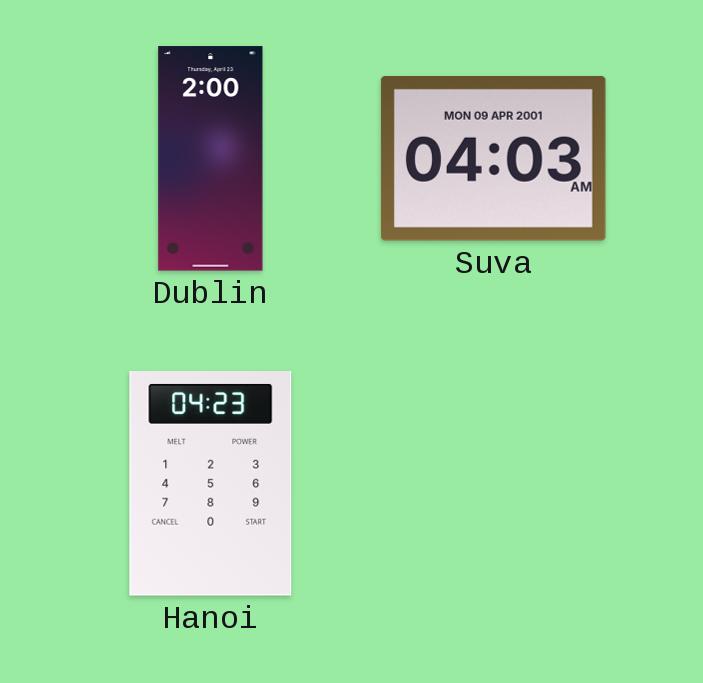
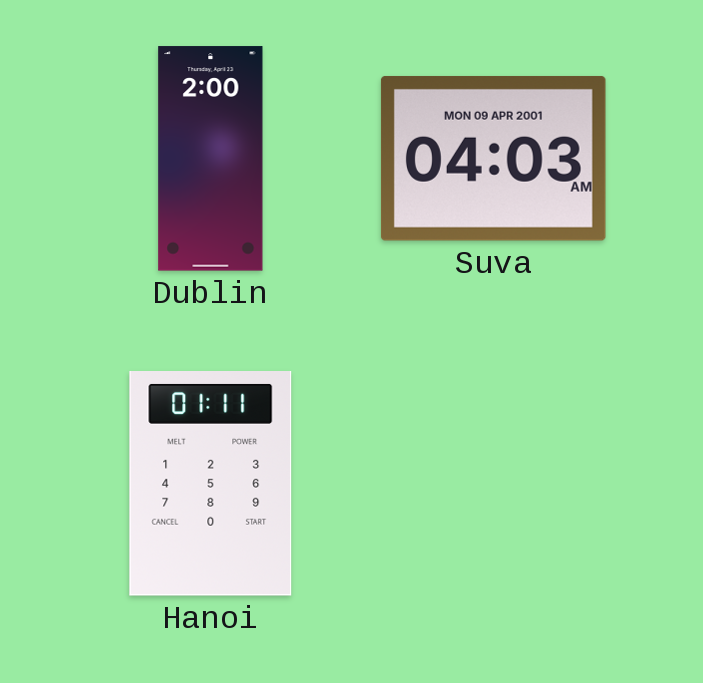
Hanoi: 04:23 -> 01:11
